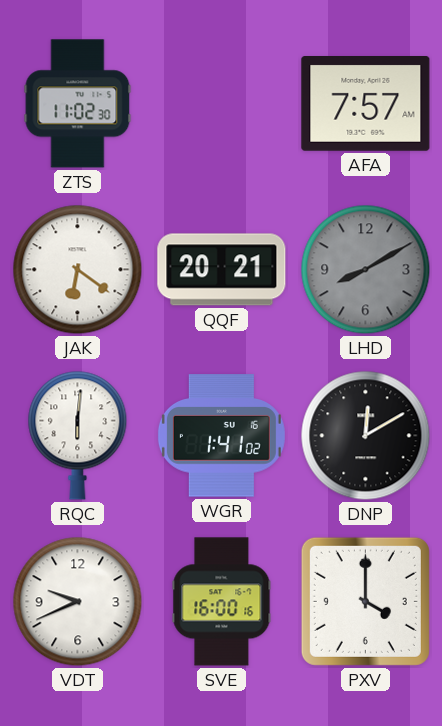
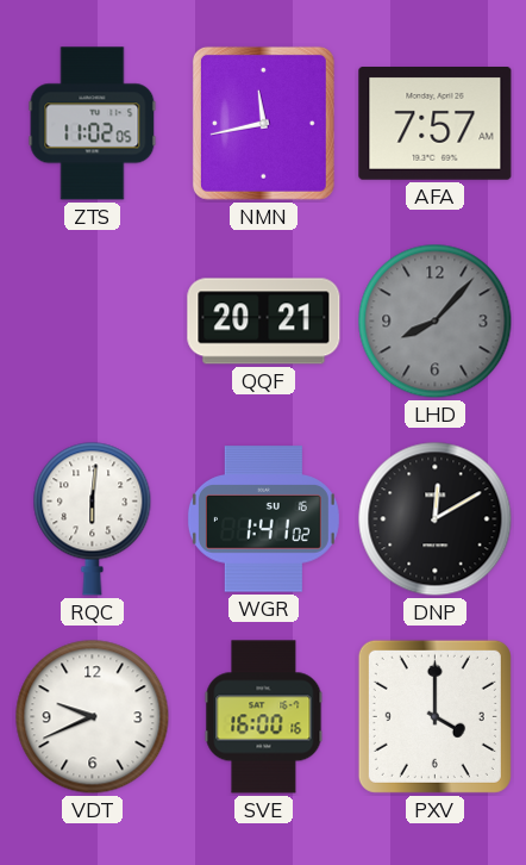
ZTS: 11:02:30 -> 11:02:05
NMN: none -> 11:43
JAK: 6:21 -> none
LHD: 8:10 -> 8:07
